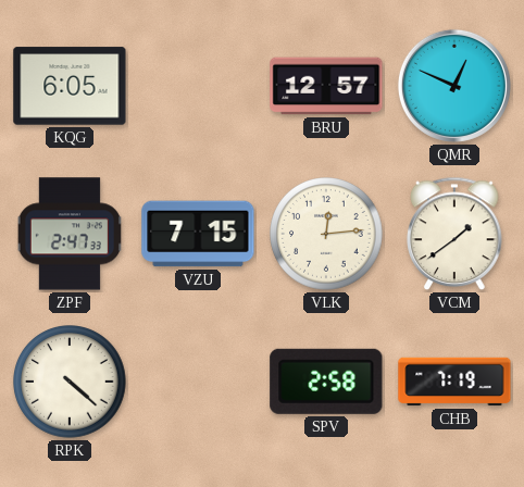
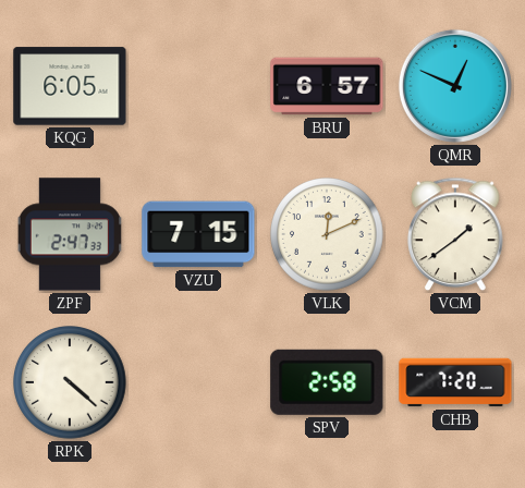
BRU: 12:57 -> 6:57
VLK: 12:14 -> 12:11
CHB: 7:19 -> 7:20
